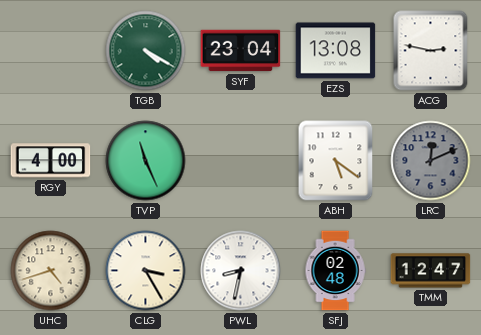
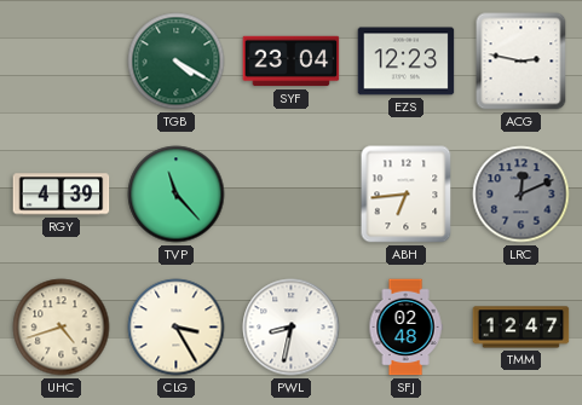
EZS: 13:08 -> 12:23
RGY: 4:00 -> 4:39
TVP: 11:26 -> 11:23
ABH: 5:21 -> 6:44
